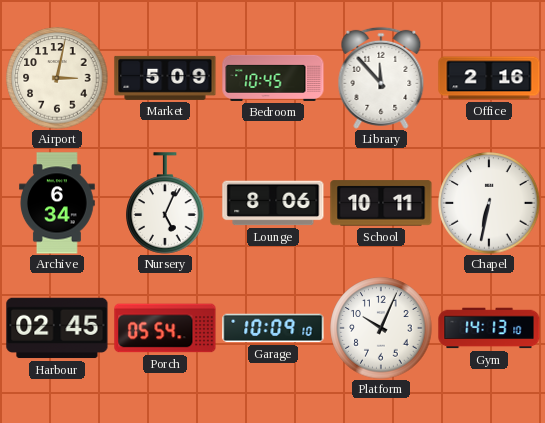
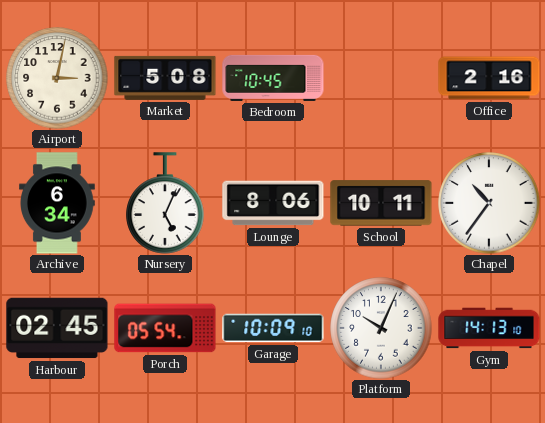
Market: 5:09 -> 5:08
Library: 11:53 -> none
Chapel: 6:32 -> 10:36
